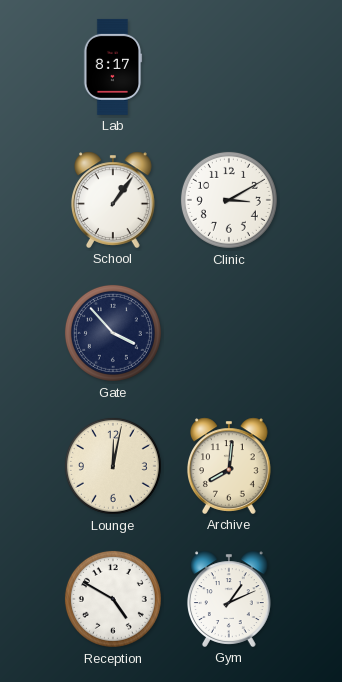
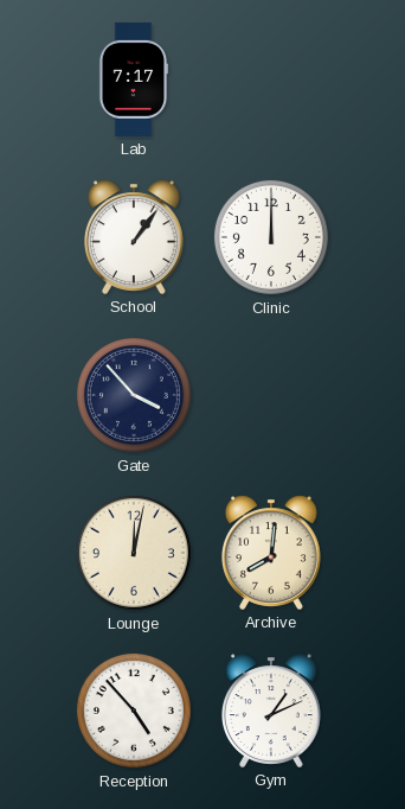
Lab: 8:17 -> 7:17
Clinic: 3:10 -> 12:00
Reception: 4:50 -> 4:53
